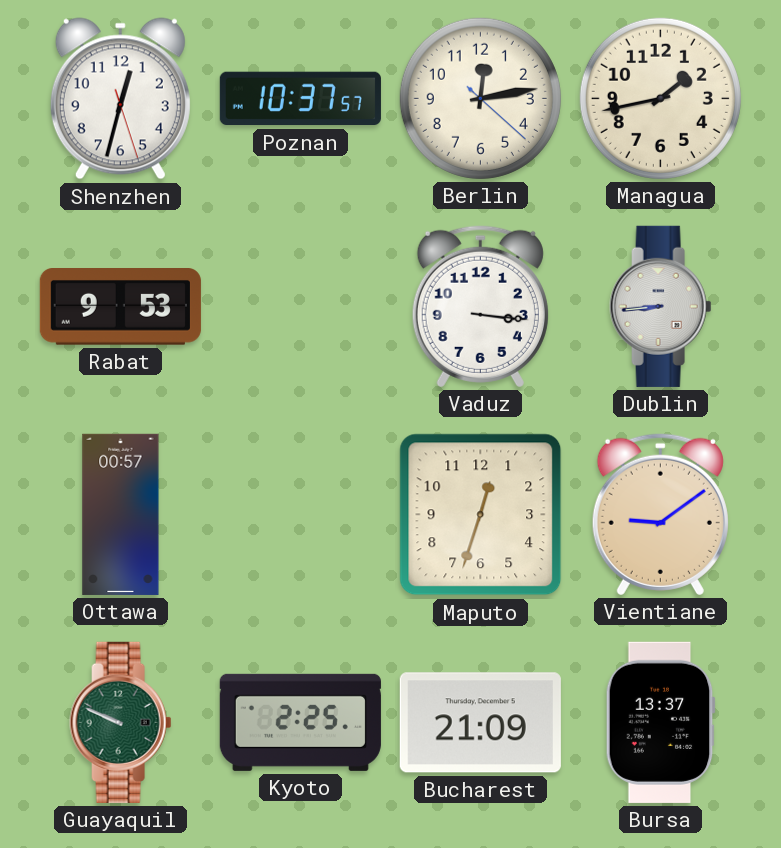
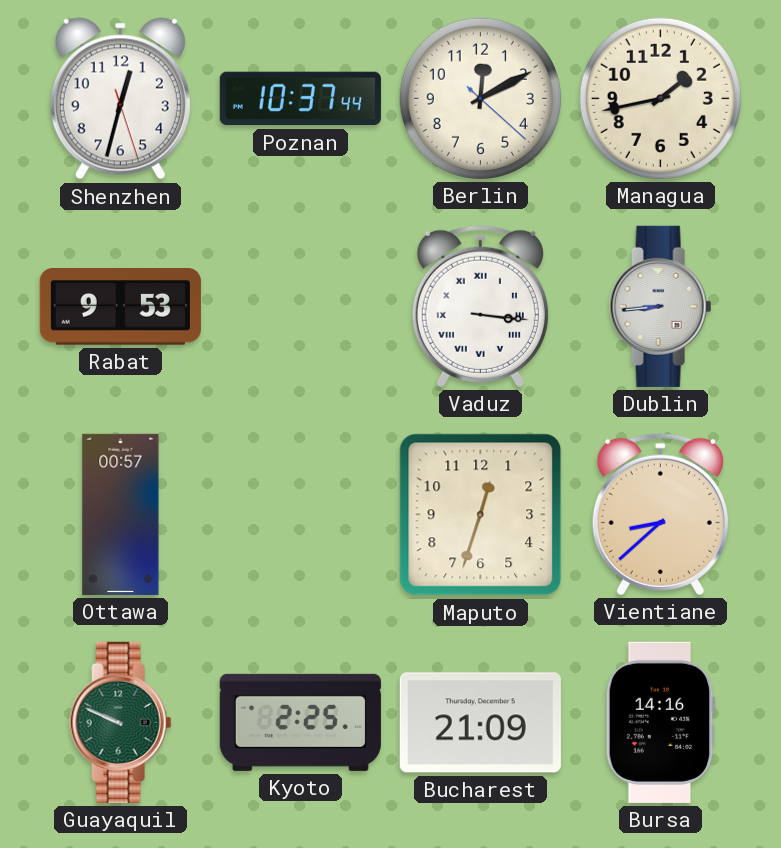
Poznan: 10:37:57 -> 10:37:44
Berlin: 12:13 -> 12:10
Vaduz numerals: Arabic -> Roman
Vientiane: 9:09 -> 8:38
Bursa: 13:37 -> 14:16
